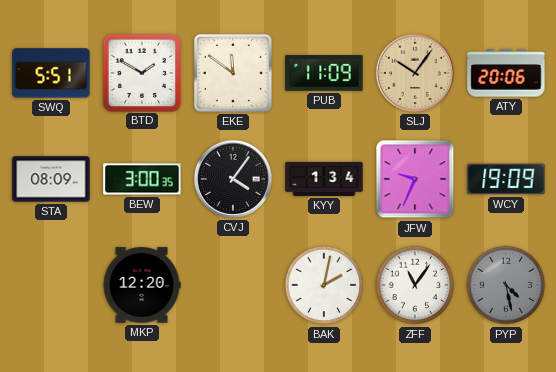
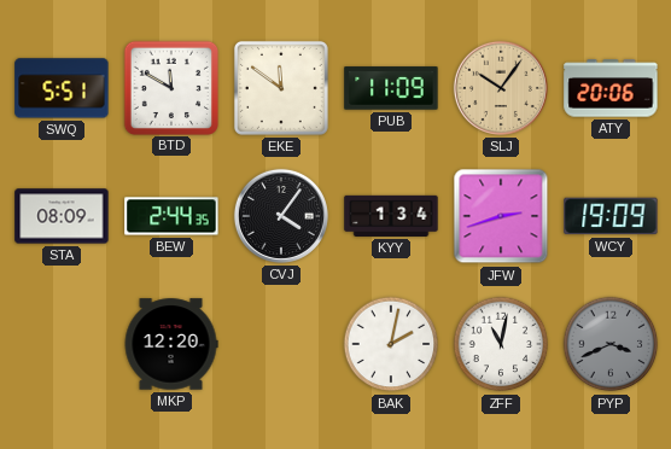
BTD: 1:50 -> 11:50
BEW: 3:00 -> 2:44
JFW: 9:34 -> 2:42
ZFF: 11:06 -> 11:02
PYP: 4:28 -> 3:41
